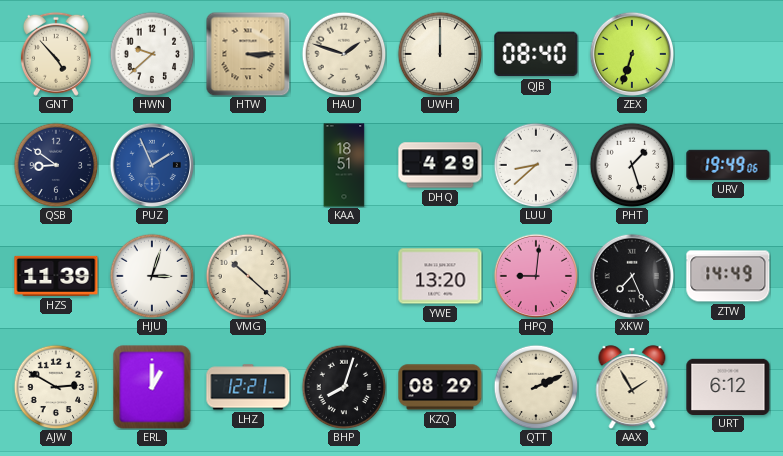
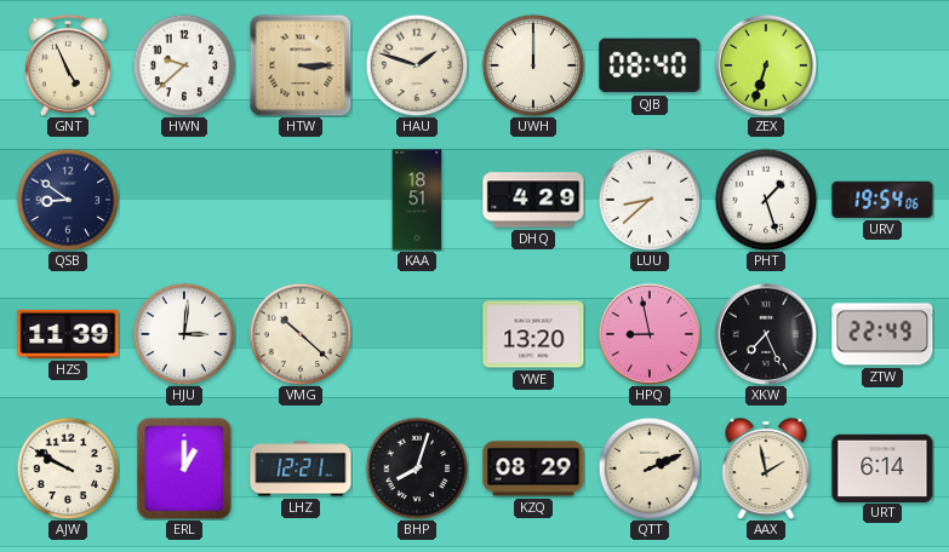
GNT: 4:53 -> 4:56
PUZ: 1:56 -> none
URV: 19:49 -> 19:54
HJU: 3:03 -> 3:01
HPQ: 9:01 -> 8:58
ZTW: 14:49 -> 22:49
AJW: 2:50 -> 9:50
AAX: 1:55 -> 1:58
URT: 6:12 -> 6:14
